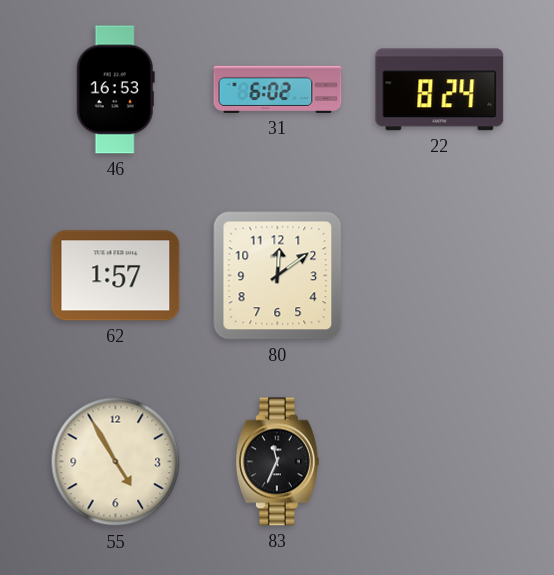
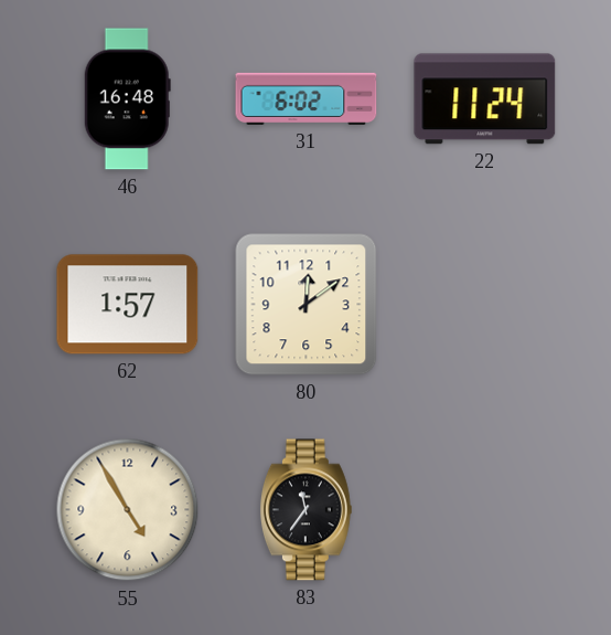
46: 16:53 -> 16:48
22: 8:24 -> 11:24
83: 11:34 -> 11:36
